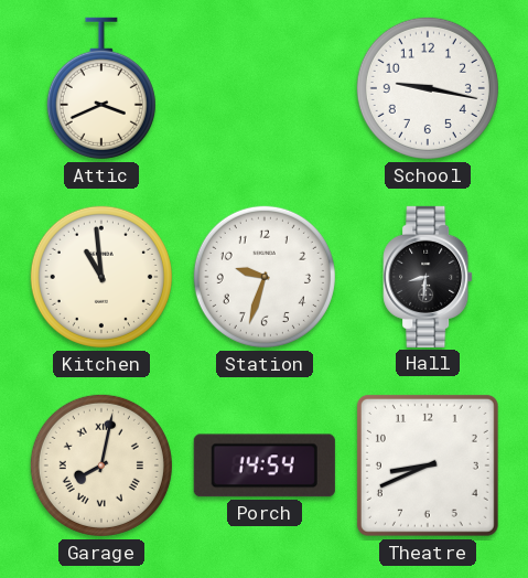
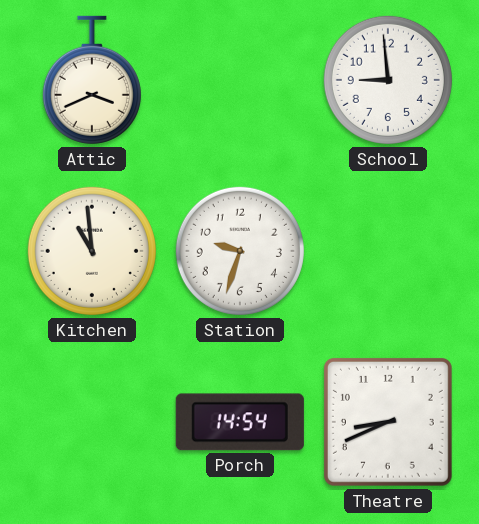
School: 9:17 -> 8:59
Hall: 8:31 -> none
Garage: 8:02 -> none
